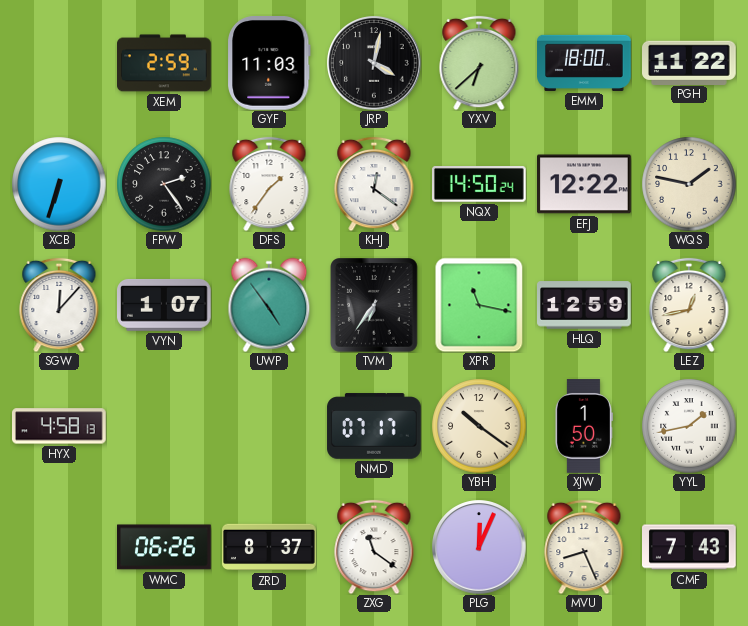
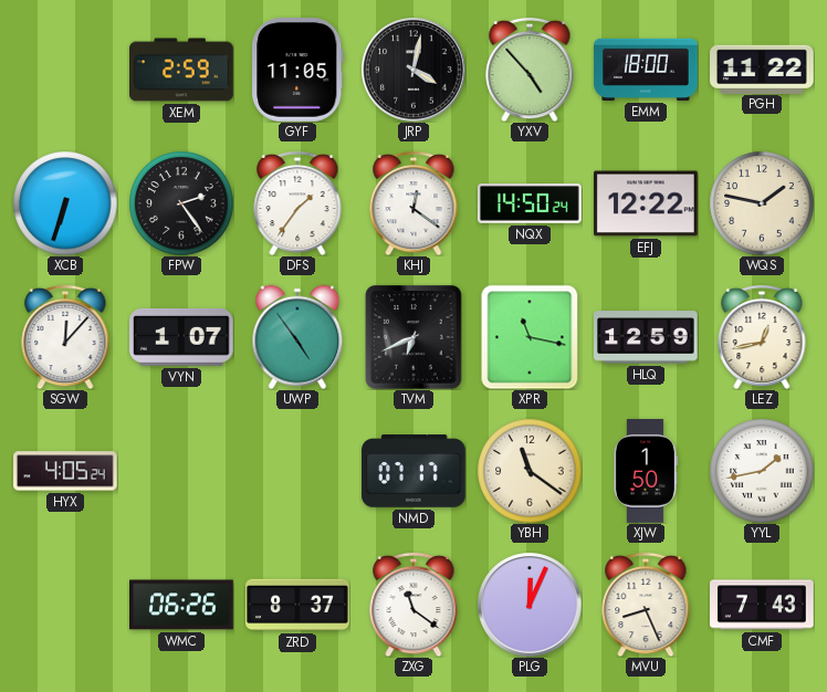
GYF: 11:03 -> 11:05
YXV: 6:38 -> 4:53
TVM: 6:36 -> 6:41
HYX: 4:58 -> 4:05
YBH: 10:21 -> 11:21
